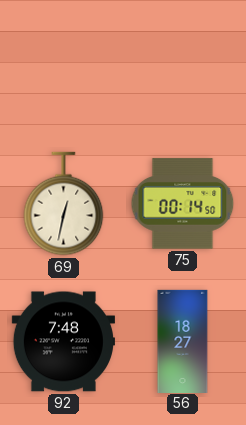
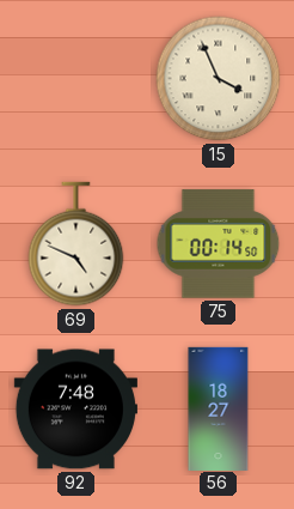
15: none -> 3:56
69: 12:32 -> 4:49
